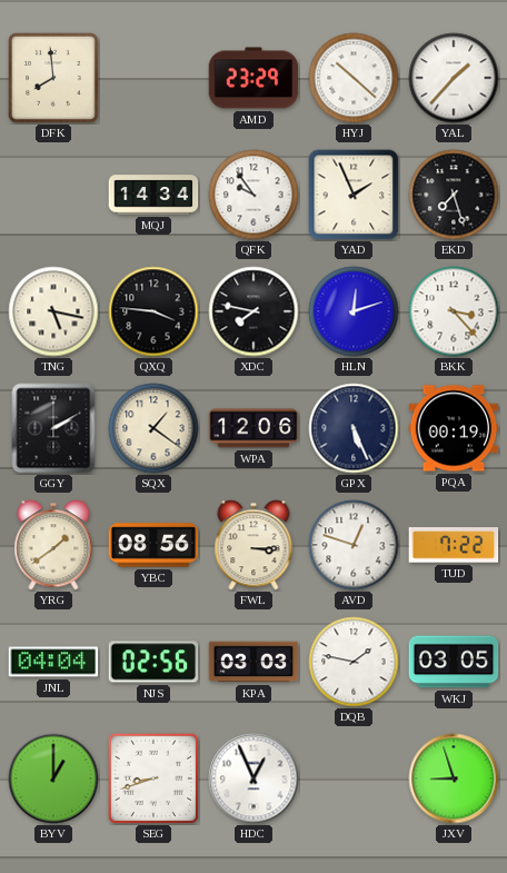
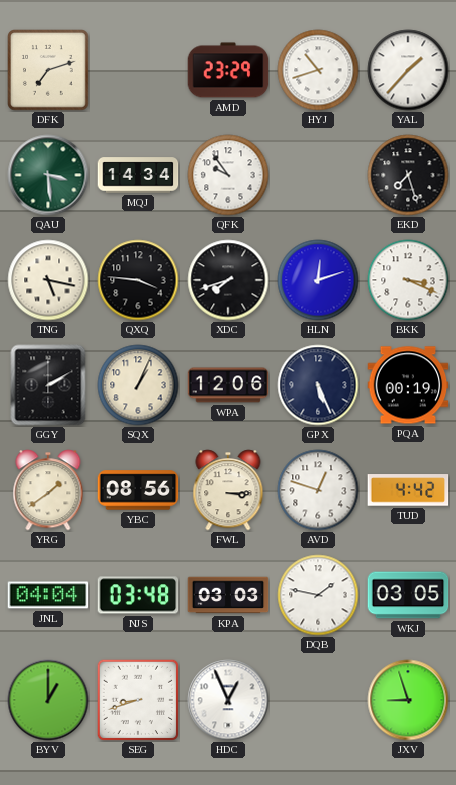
DFK: 7:59 -> 7:12
HYJ: 10:22 -> 10:42
QAU: none -> 3:29
YAD: 1:56 -> none
XDC: 7:47 -> 7:42
BKK: 3:23 -> 3:19
SQX: 1:21 -> 1:04
TUD: 7:22 -> 4:42
NJS: 02:56 -> 03:48
